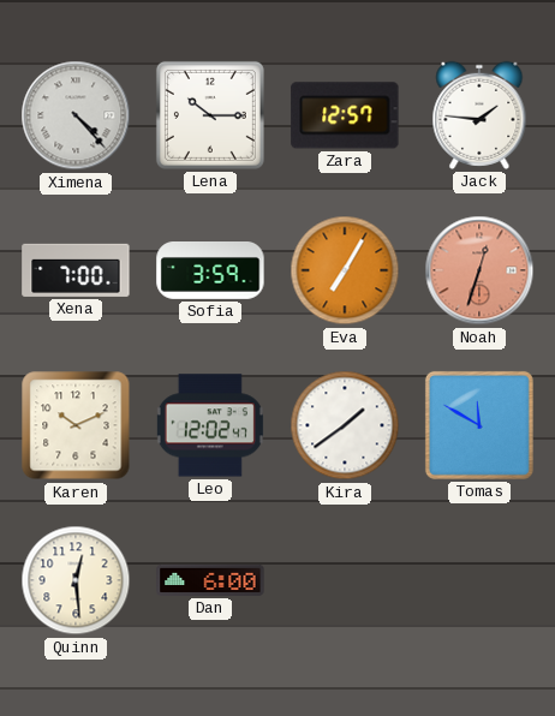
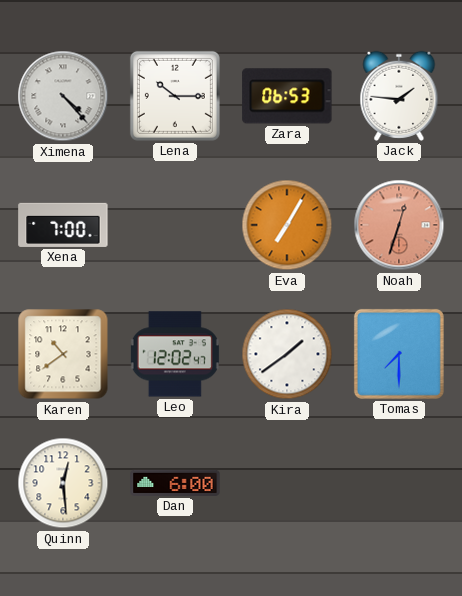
Zara: 12:57 -> 06:53
Sofia: 3:59 -> none
Karen: 10:11 -> 10:39
Tomas: 11:50 -> 7:30
